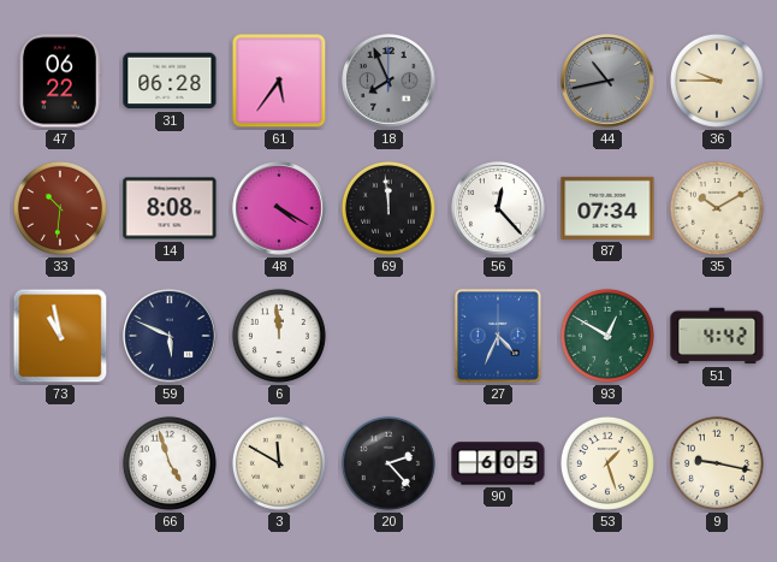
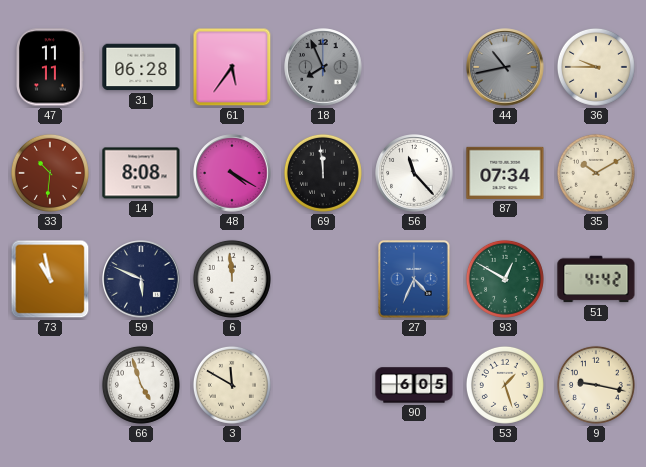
47: 06:22 -> 11:11
56: 12:23 -> 11:23
20: 2:23 -> none
